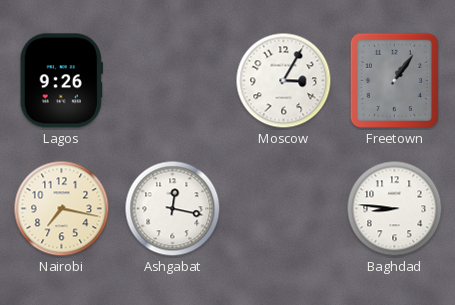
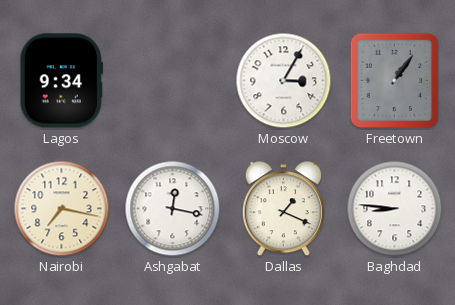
Lagos: 9:26 -> 9:34
Dallas: none -> 1:19
